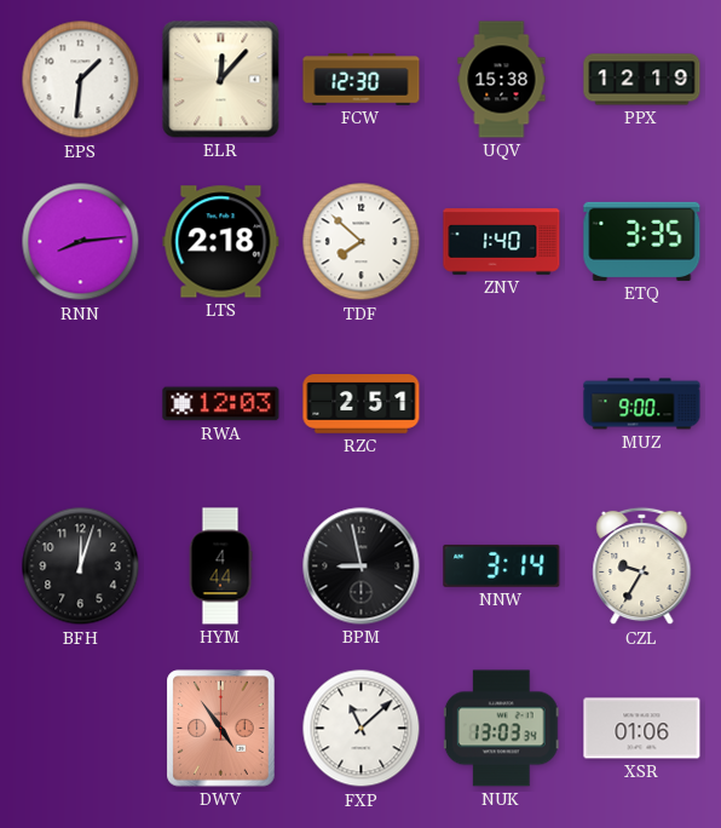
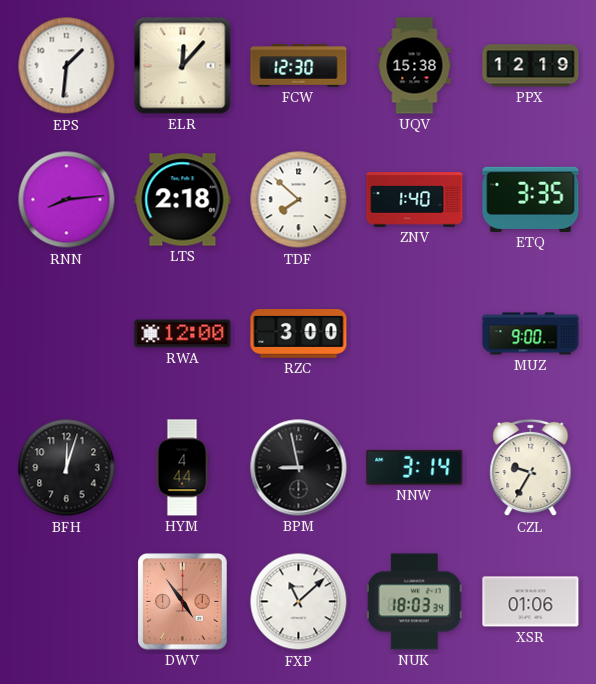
RWA: 12:03 -> 12:00
RZC: 2:51 -> 3:00
NUK: 13:03 -> 18:03
